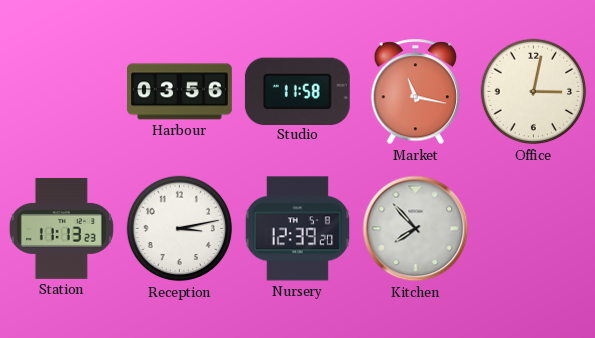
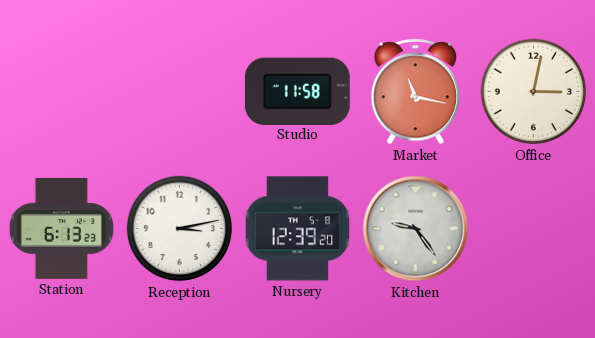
Harbour: 03:56 -> none
Station: 11:13 -> 6:13
Kitchen: 7:53 -> 9:24
